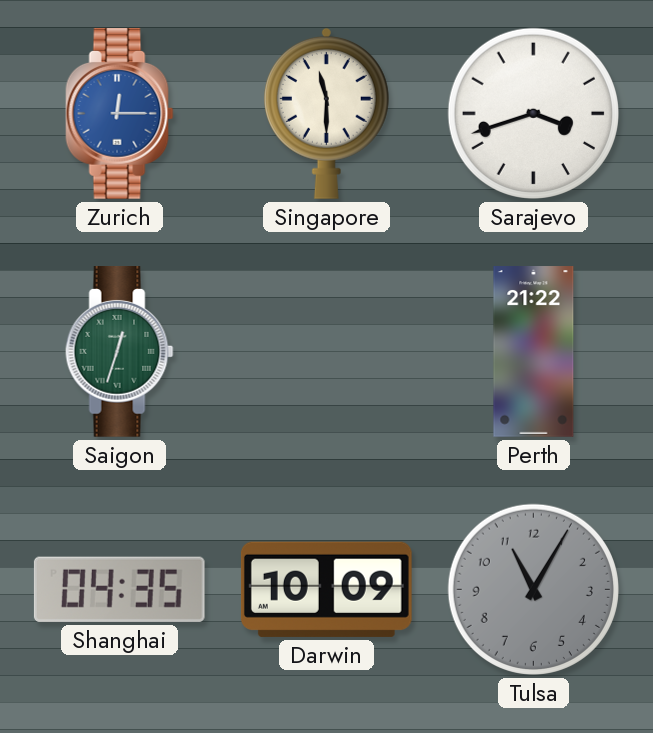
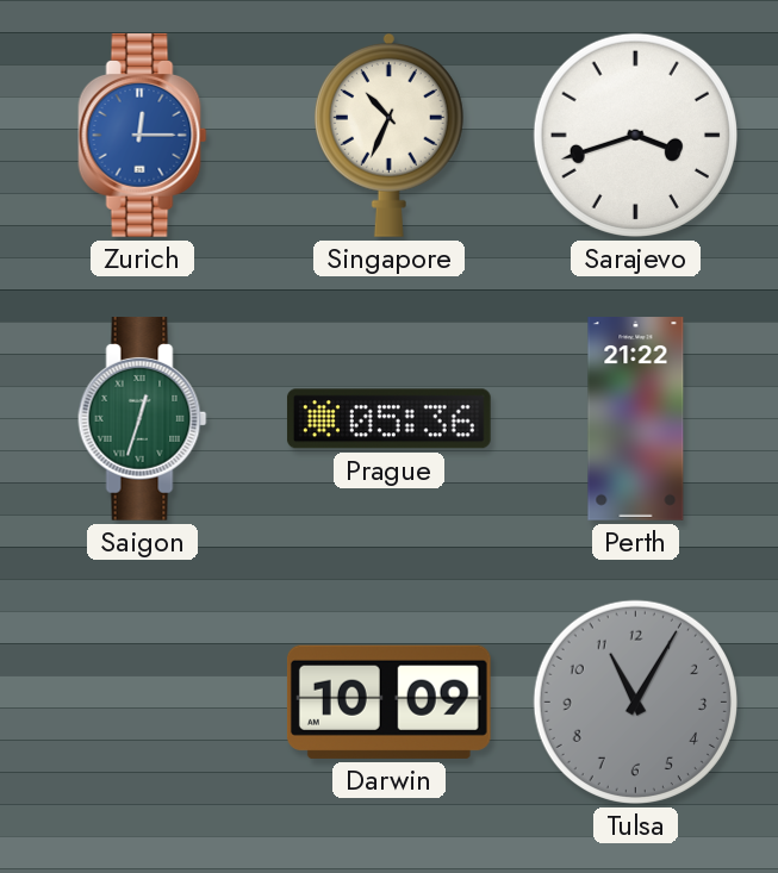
Singapore: 11:30 -> 10:34
Prague: none -> 05:36
Shanghai: 04:35 -> none
